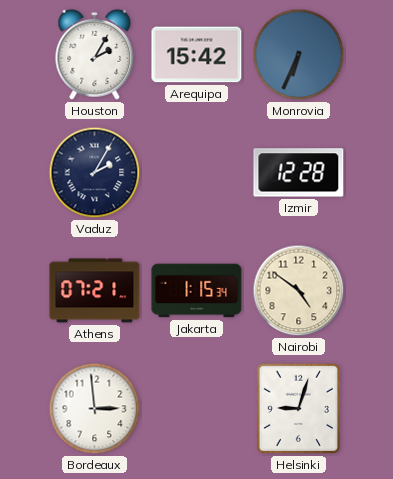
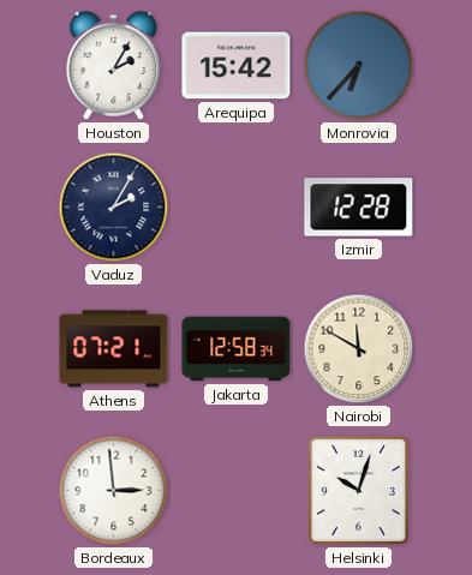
Monrovia: 6:34 -> 6:37
Jakarta: 1:15 -> 12:58
Nairobi: 4:51 -> 11:50
Helsinki: 9:03 -> 10:03
